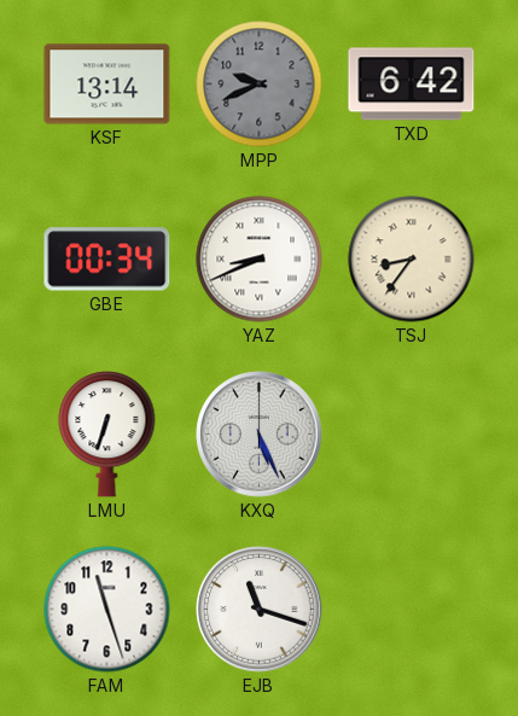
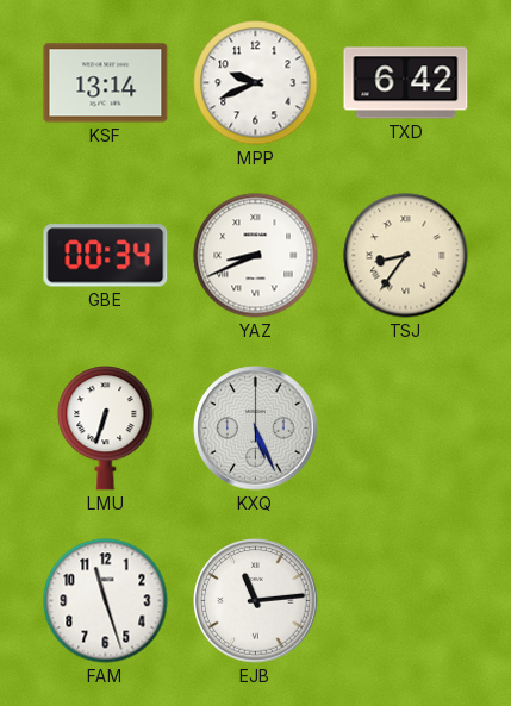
MPP dial: grey -> white
EJB: 11:18 -> 11:14
